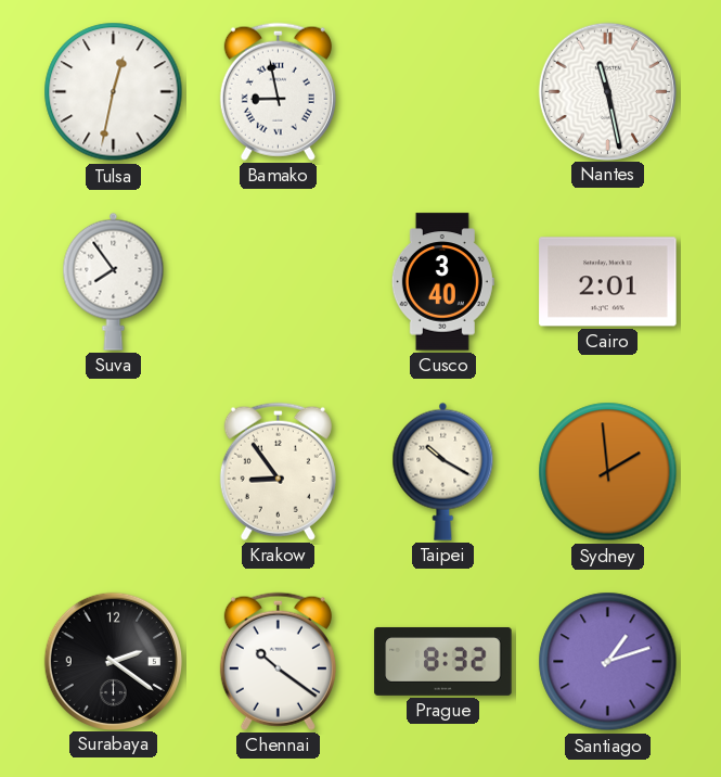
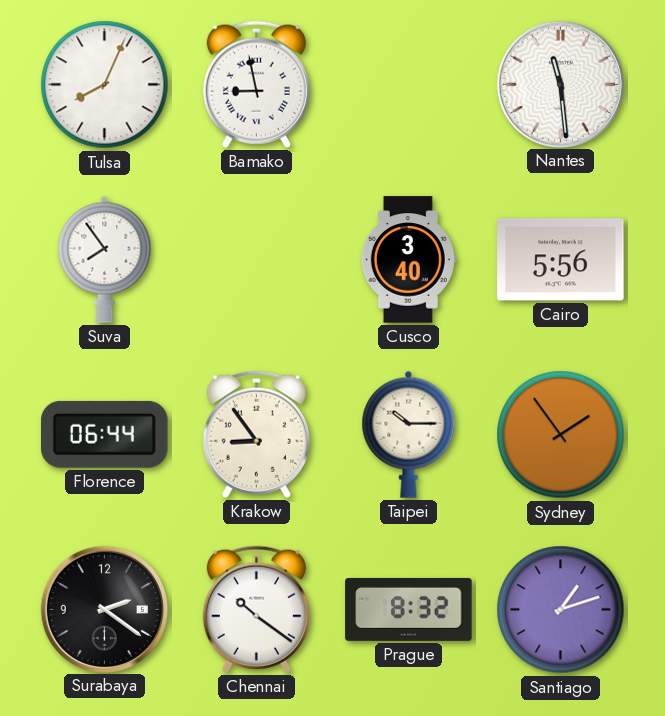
Tulsa: 12:32 -> 8:04
Nantes: 11:28 -> 11:29
Cairo: 2:01 -> 5:56
Florence: none -> 06:44
Taipei: 10:20 -> 10:15
Sydney: 1:59 -> 1:54
